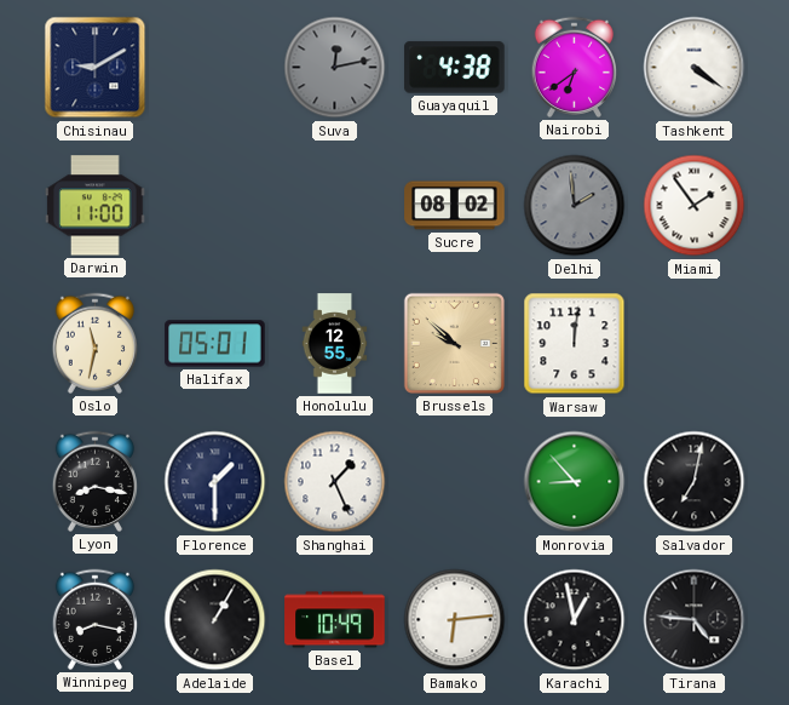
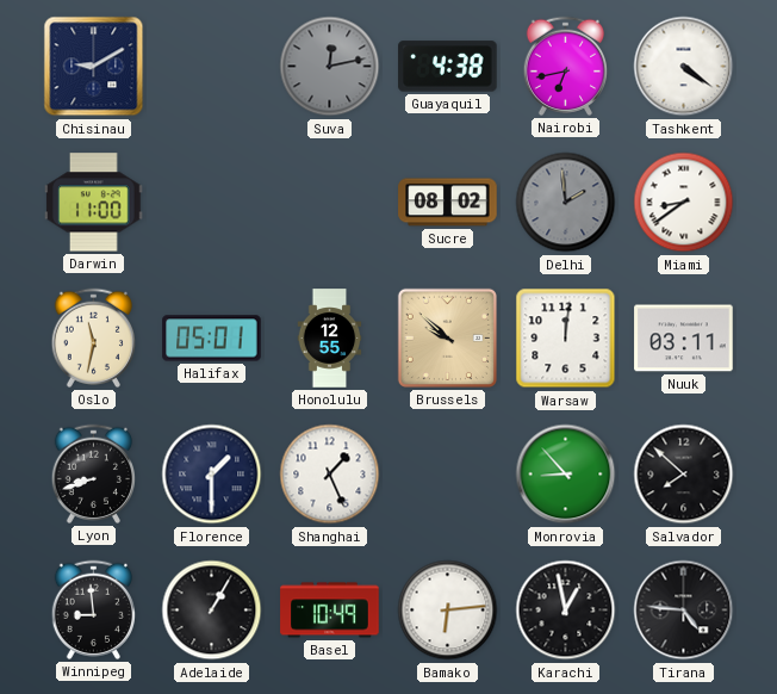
Nairobi: 6:39 -> 6:43
Miami: 1:54 -> 8:39
Nuuk: none -> 03:11
Lyon: 8:17 -> 8:42
Salvador: 7:02 -> 7:52
Winnipeg: 8:17 -> 8:59
